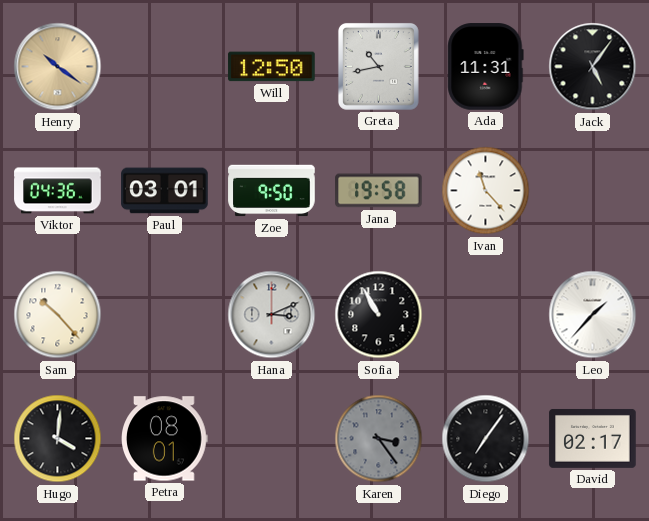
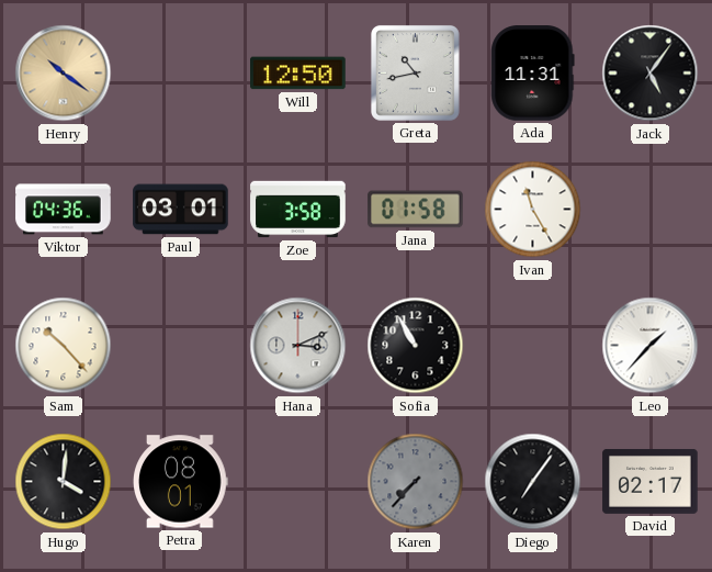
Zoe: 9:50 -> 3:58
Jana: 19:58 -> 01:58
Ivan: 11:23 -> 11:25
Karen: 3:24 -> 7:37
